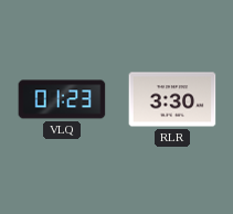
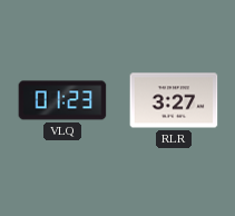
RLR: 3:30 -> 3:27
